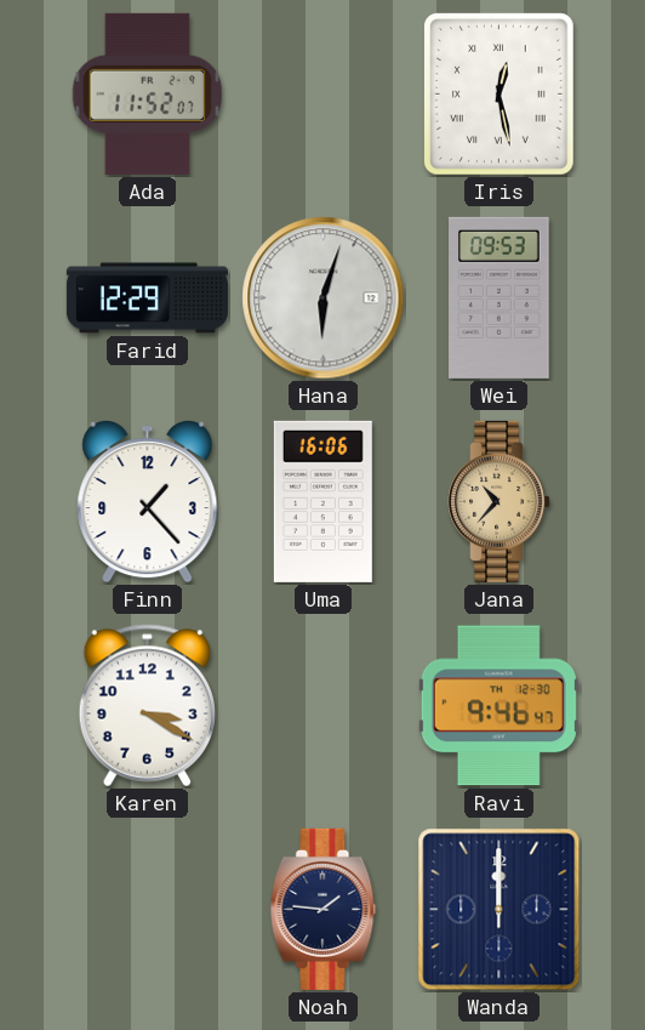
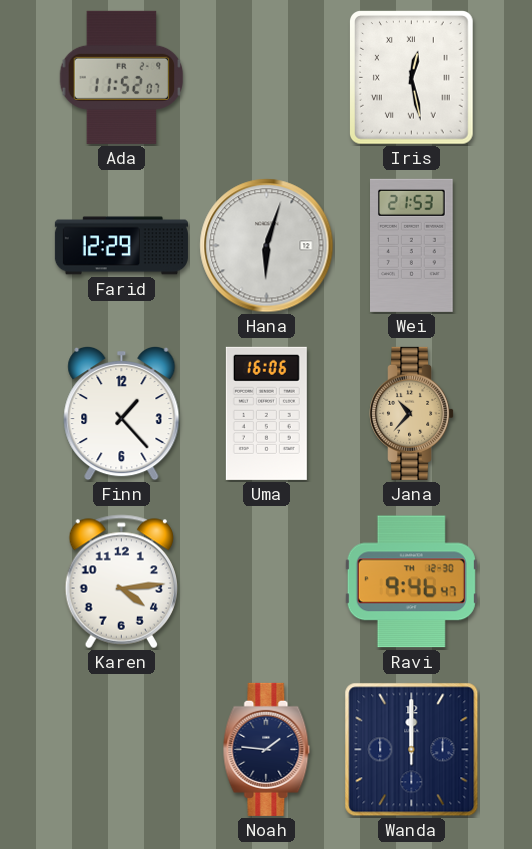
Wei: 09:53 -> 21:53
Karen: 3:20 -> 4:14
